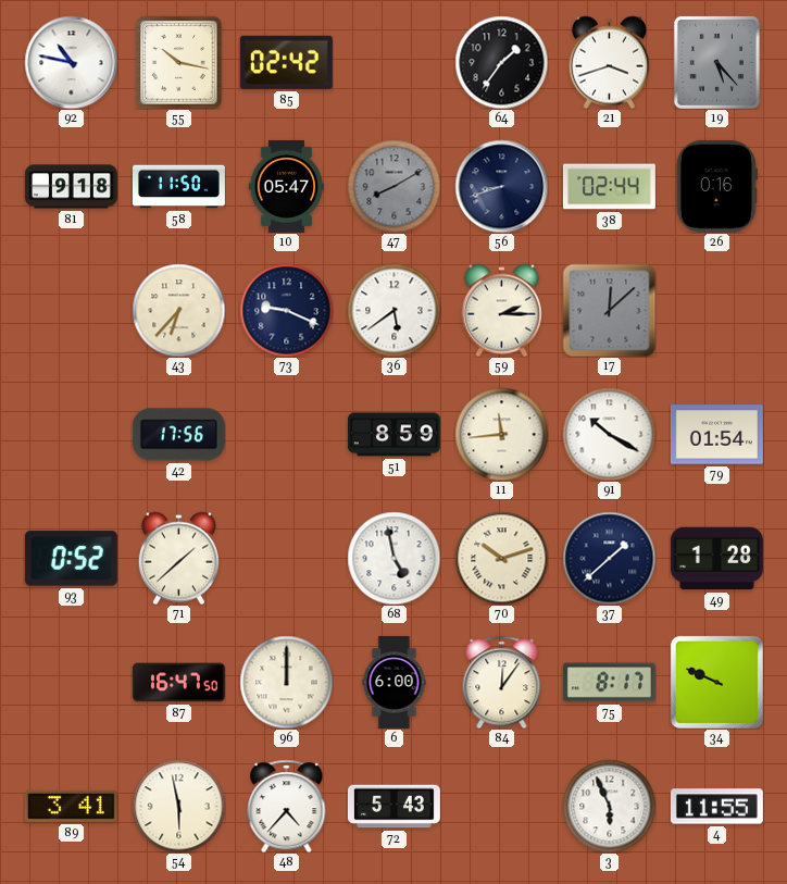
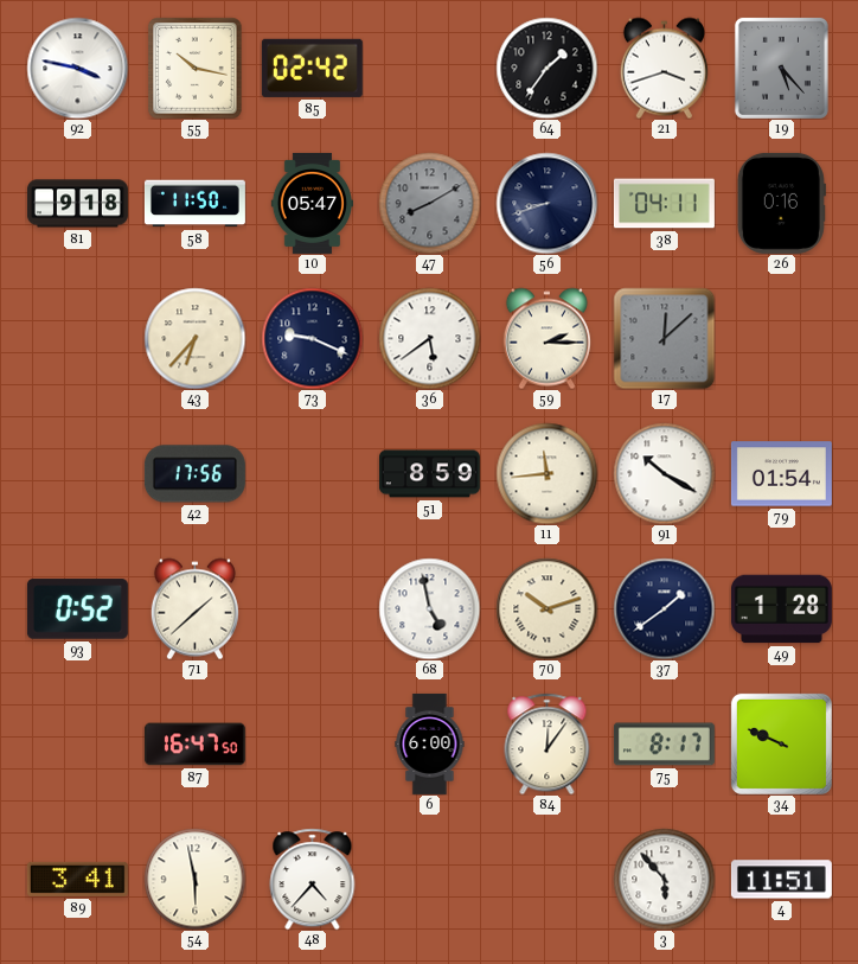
92: 10:47 -> 3:47
38: 02:44 -> 04:11
37: 1:38 -> 1:39
96: 12:00 -> none
72: 5:43 -> none
3: 5:56 -> 5:53
4: 11:55 -> 11:51
